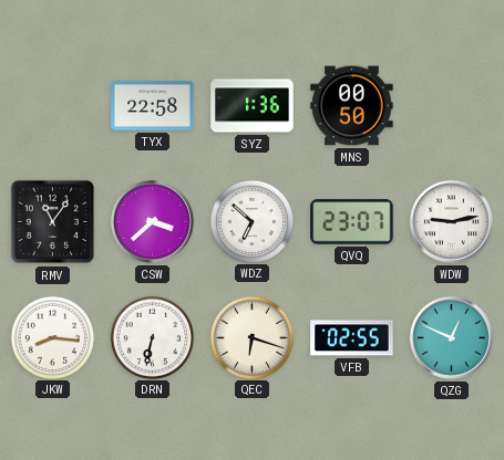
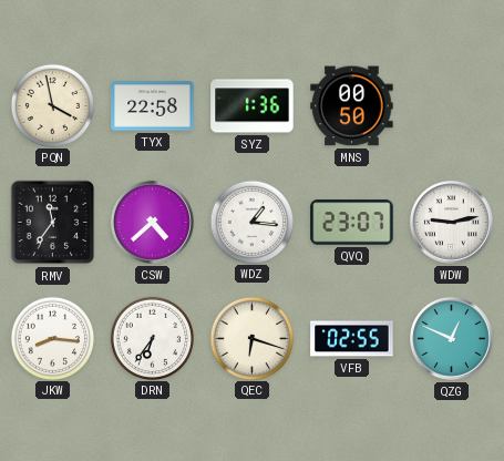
PQN: none -> 3:58
RMV: 11:06 -> 11:36
CSW: 3:38 -> 4:38
WDZ: 6:52 -> 1:16
DRN: 6:32 -> 6:36
